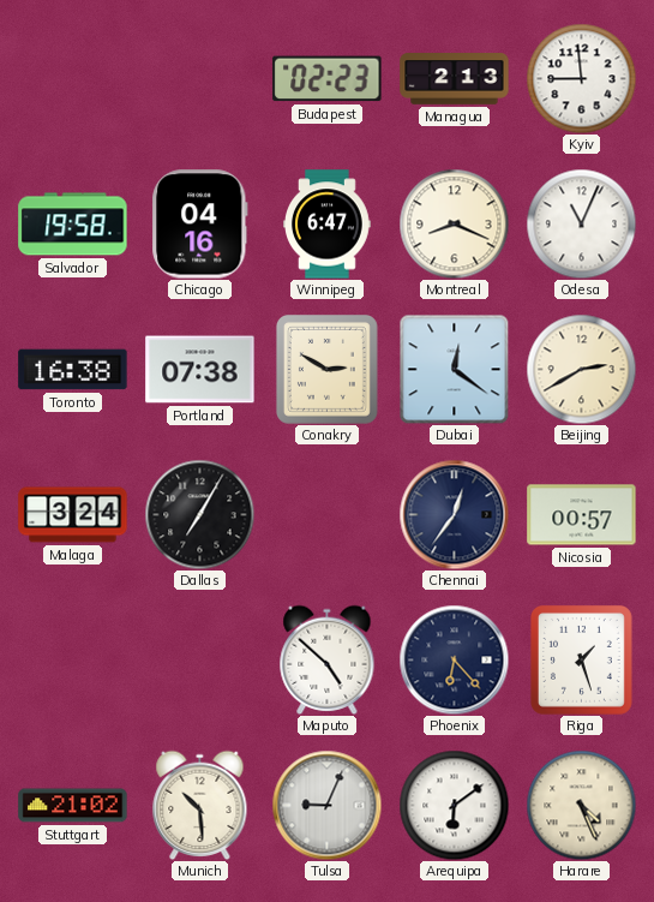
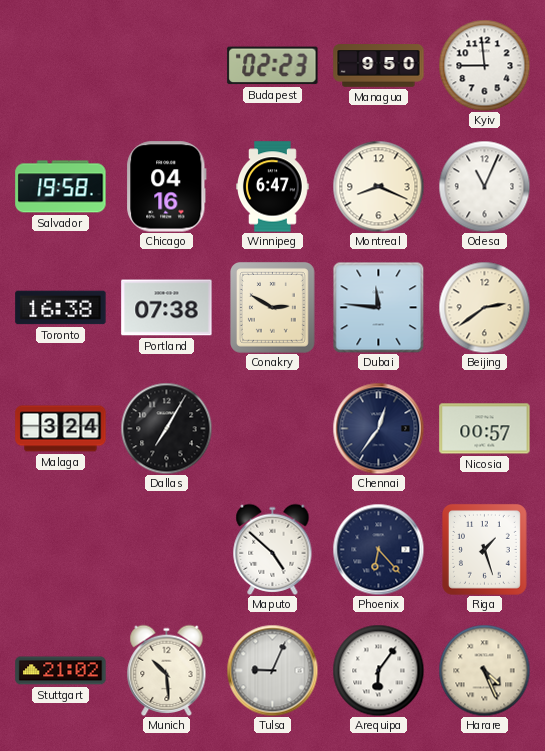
Managua: 2:13 -> 9:50
Dubai: 12:21 -> 11:46
Beijing: 2:40 -> 2:39
Arequipa: 6:09 -> 6:06
